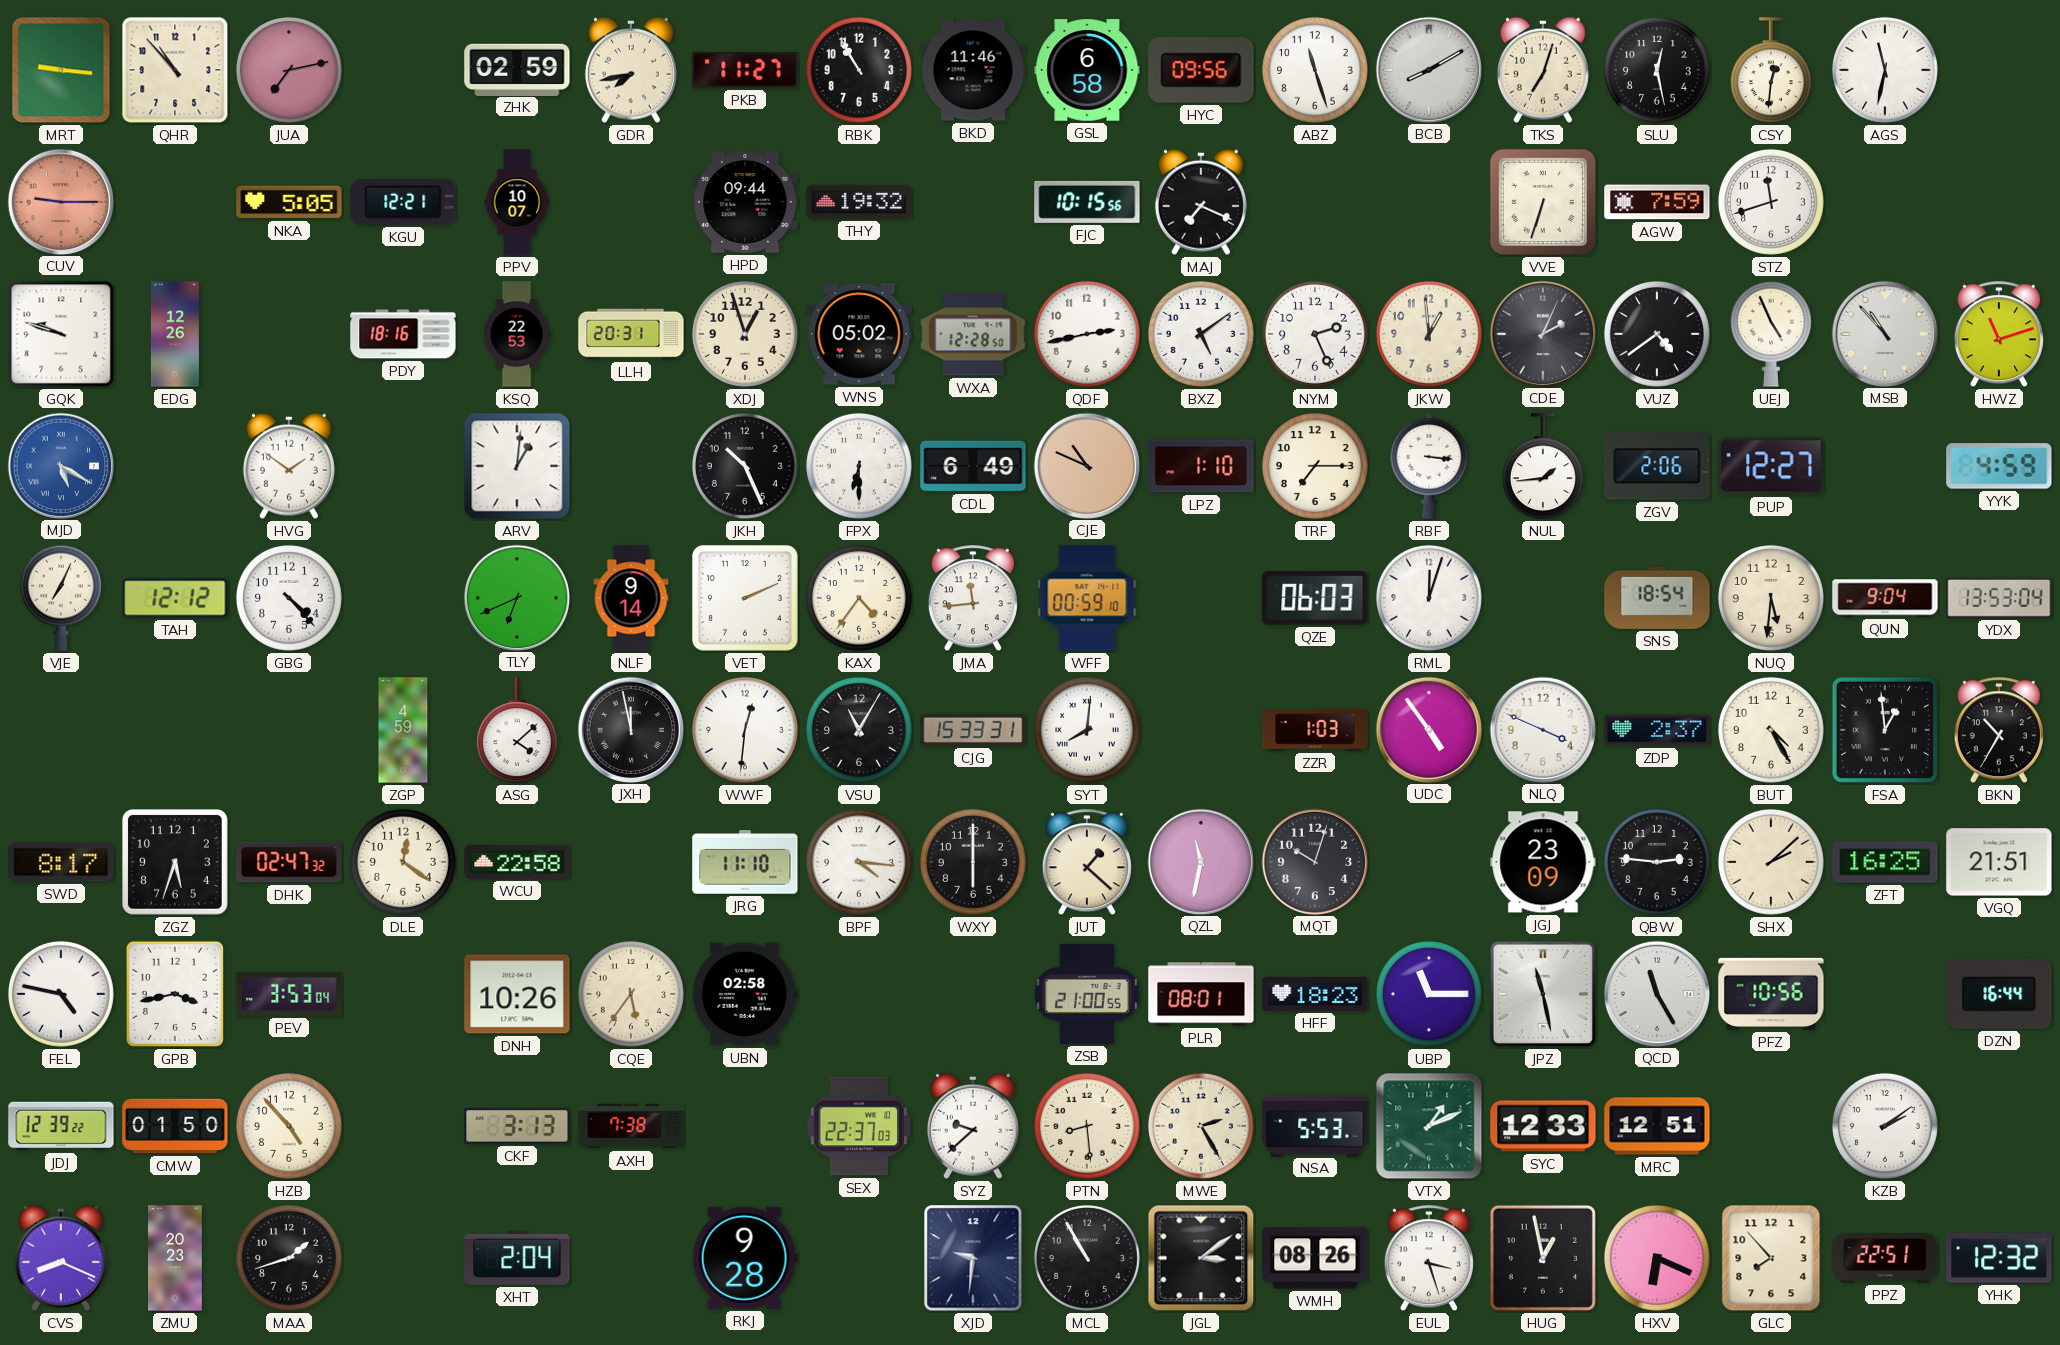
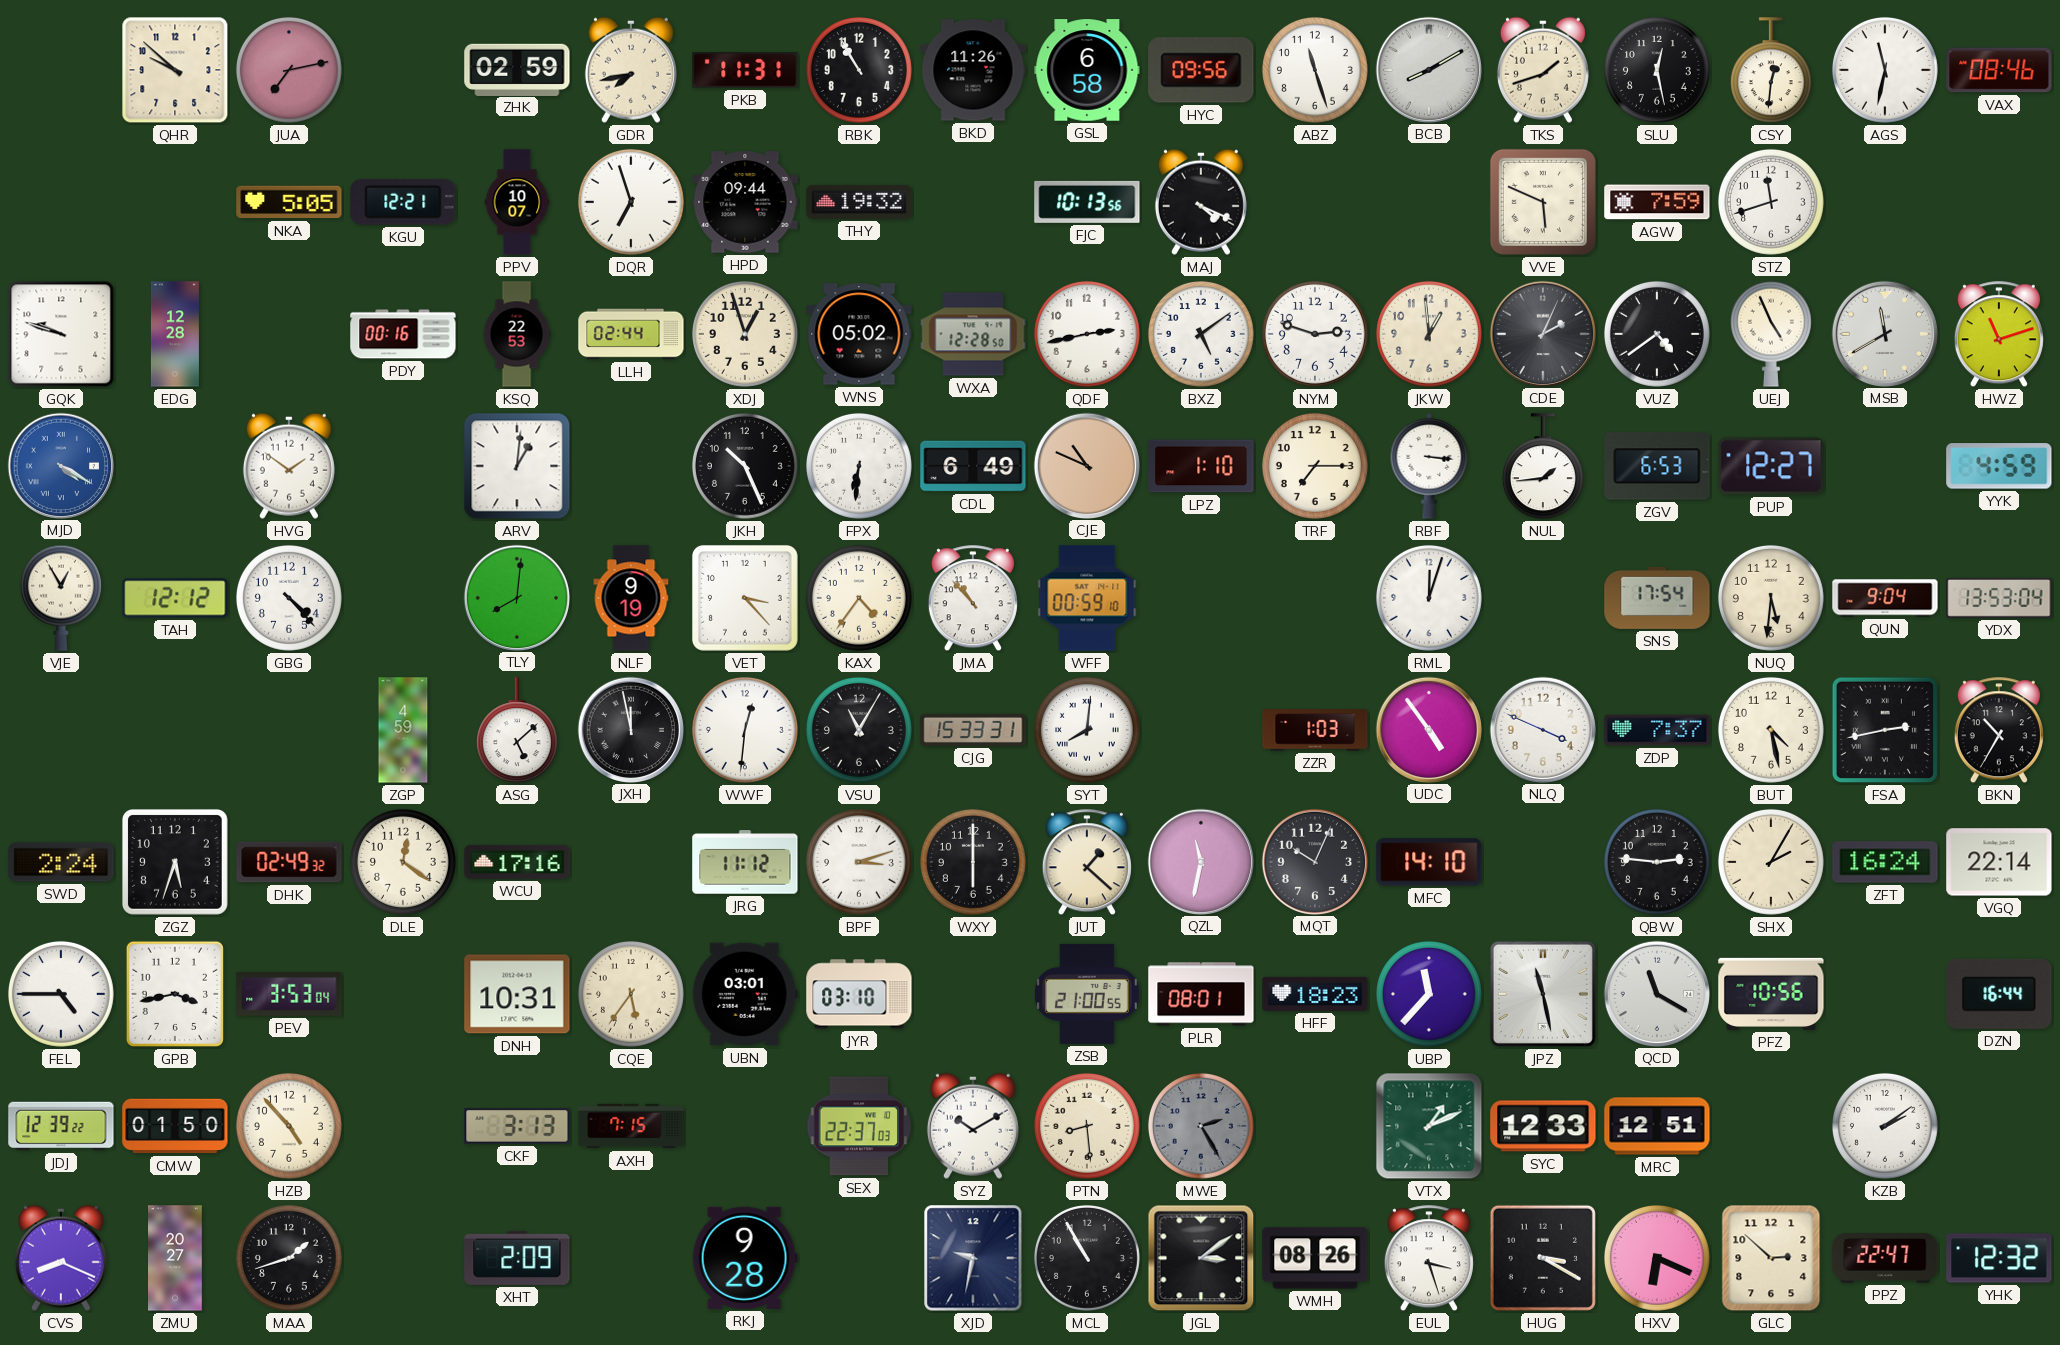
MRT: 9:16 -> none
QHR: 10:53 -> 9:52
PKB: 11:27 -> 11:31
BKD: 11:46 -> 11:26
TKS: 7:03 -> 1:42
VAX: none -> 08:46
CUV: 9:15 -> none
DQR: none -> 6:57
FJC: 10:15 -> 10:13
MAJ: 7:19 -> 4:19
VVE: 6:33 -> 5:49
EDG: 12:26 -> 12:28
PDY: 18:16 -> 00:16
LLH: 20:31 -> 02:44
NYM: 2:26 -> 2:48
MSB: 10:53 -> 11:40
MJD: 5:20 -> 4:20
FPX: 6:30 -> 6:31
ZGV: 2:06 -> 6:53
VJE: 7:04 -> 12:55
TLY: 6:41 -> 8:01
NLF: 9:14 -> 9:19
VET: 2:11 -> 3:23
JMA: 11:44 -> 10:53
QZE: 06:03 -> none
SNS: 18:54 -> 17:54
ASG: 4:08 -> 5:08
ZDP: 2:37 -> 7:37
BUT: 4:25 -> 4:28
FSA: 12:59 -> 2:43
SWD: 8:17 -> 2:24
DHK: 02:47 -> 02:49
WCU: 22:58 -> 17:16
JRG: 11:10 -> 11:12
BPF: 4:16 -> 3:12
MQT: 10:03 -> 10:04
MFC: none -> 14:10
JGJ: 23:09 -> none
SHX: 2:08 -> 2:05
ZFT: 16:25 -> 16:24
VGQ: 21:51 -> 22:14
FEL: 4:47 -> 4:45
DNH: 10:26 -> 10:31
UBN: 02:58 -> 03:01
JYR: none -> 03:10
UBP: 11:15 -> 11:37
QCD: 11:25 -> 11:20
AXH: 7:38 -> 7:15
SYZ: 9:38 -> 10:10
MWE dial: cream -> grey
NSA: 5:53 -> none
ZMU: 20:23 -> 20:27
XHT: 2:04 -> 2:09
XJD: 9:31 -> 9:32
HUG: 12:58 -> 3:20
GLC: 7:53 -> 2:52
PPZ: 22:51 -> 22:47
